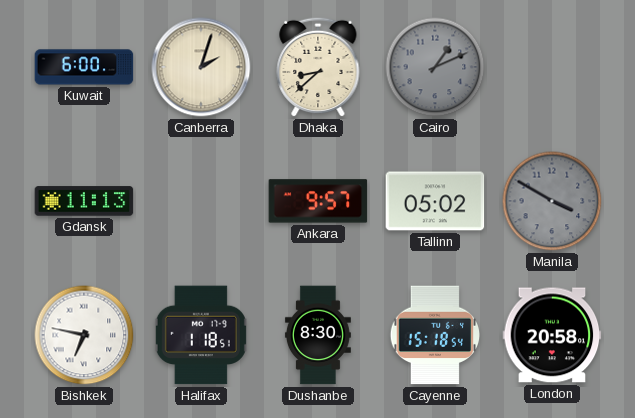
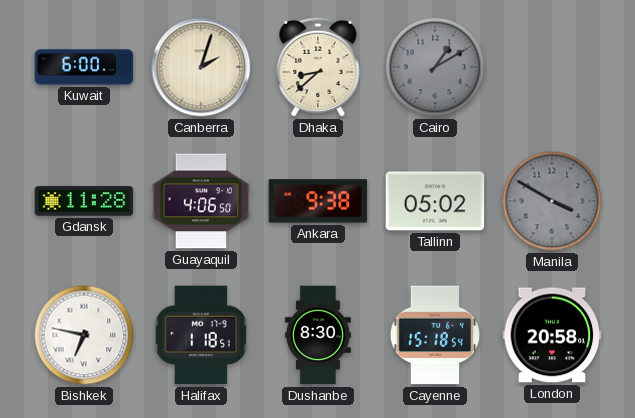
Cairo: 1:11 -> 1:10
Gdansk: 11:13 -> 11:28
Guayaquil: none -> 4:06
Ankara: 9:57 -> 9:38
